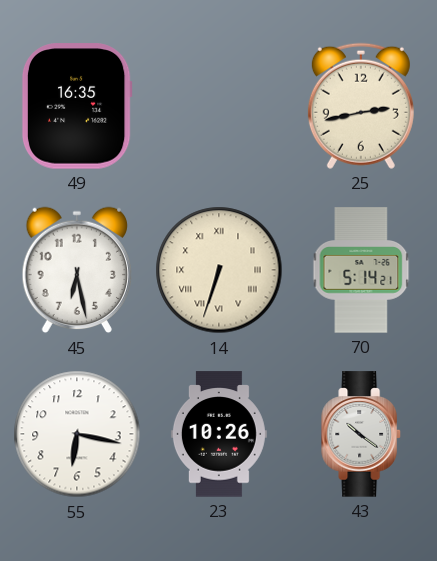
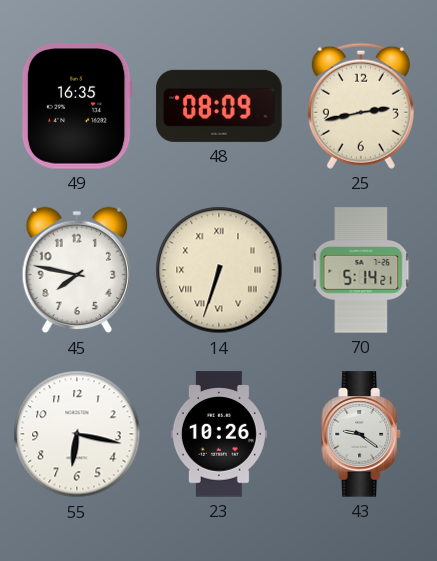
48: none -> 08:09
45: 6:28 -> 7:47
43: 10:21 -> 9:21
